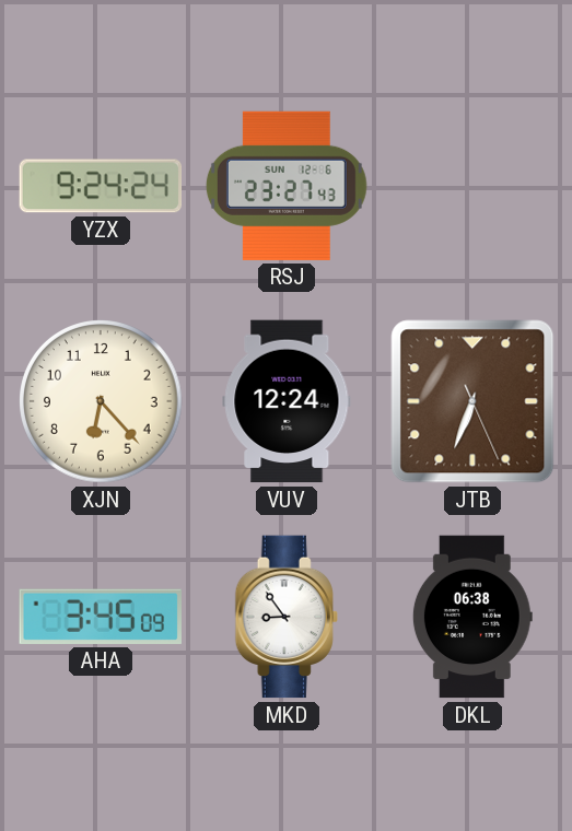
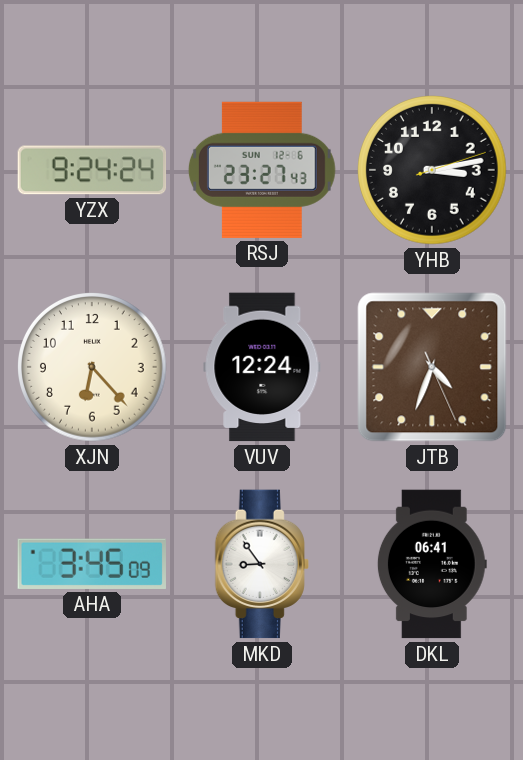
YHB: none -> 3:13
JTB: 6:33 -> 4:33
DKL: 06:38 -> 06:41
